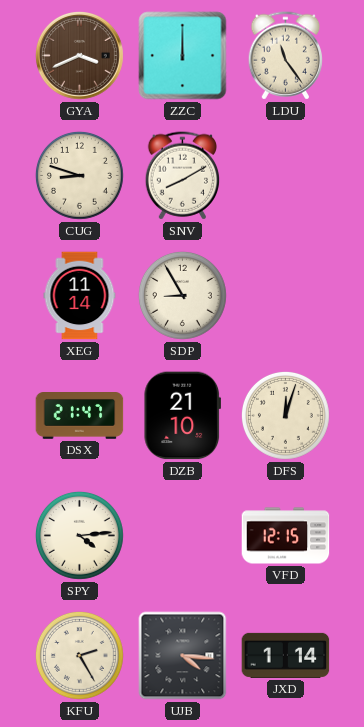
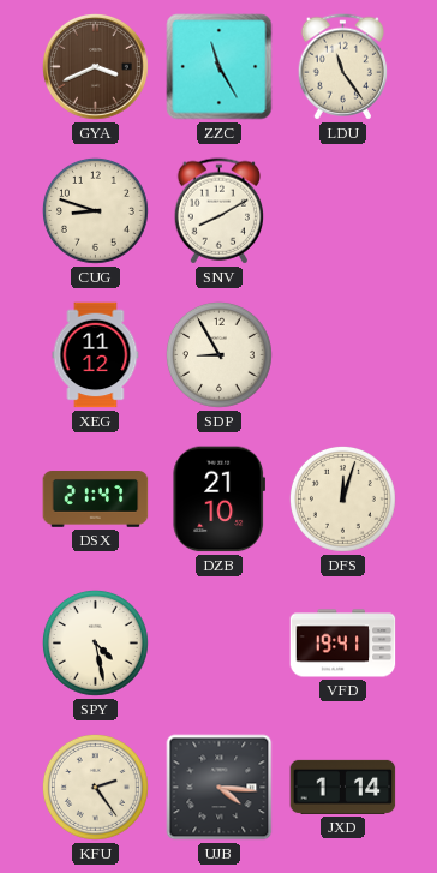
ZZC: 12:00 -> 11:25
XEG: 11:14 -> 11:12
SPY: 4:14 -> 4:28
VFD: 12:15 -> 19:41
KFU: 2:25 -> 2:24
